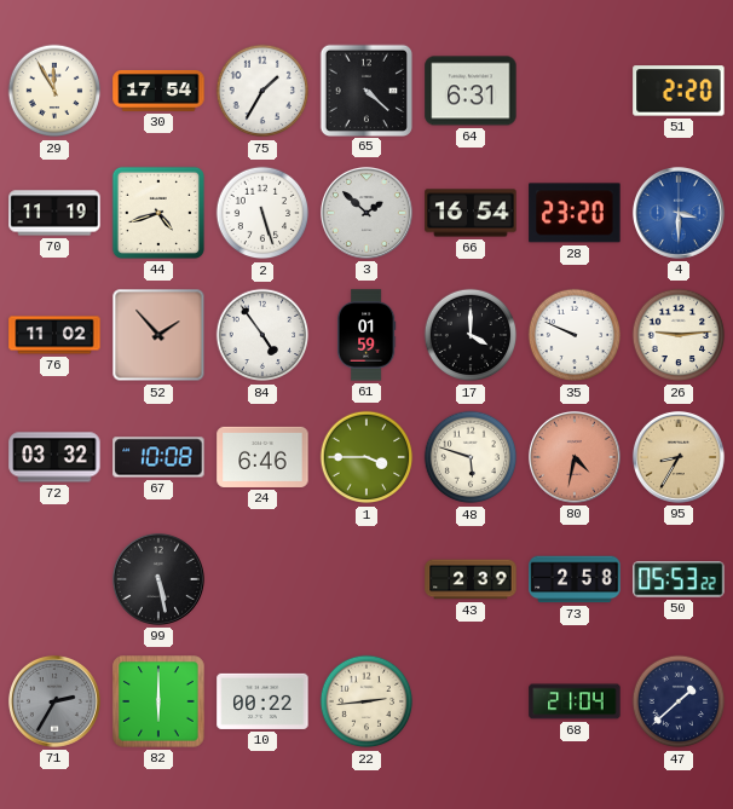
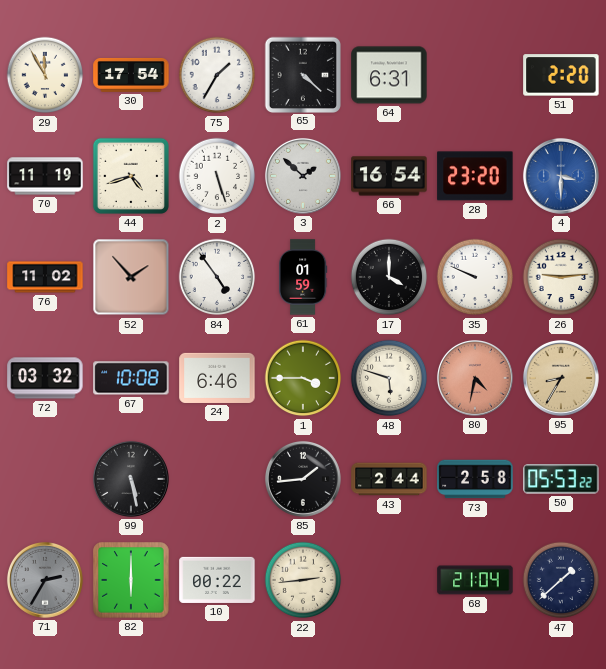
85: none -> 1:44
43: 2:39 -> 2:44
